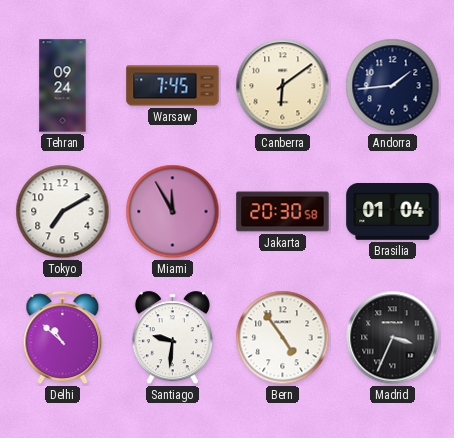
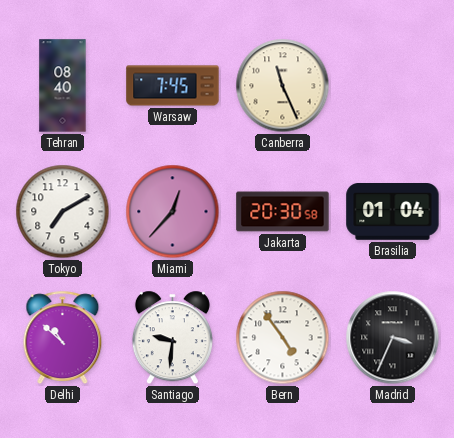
Tehran: 09:24 -> 08:40
Canberra: 6:09 -> 11:26
Andorra: 1:44 -> none
Miami: 11:55 -> 12:37
